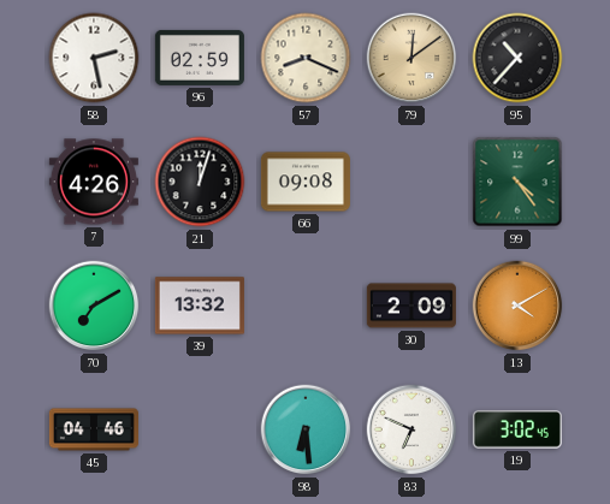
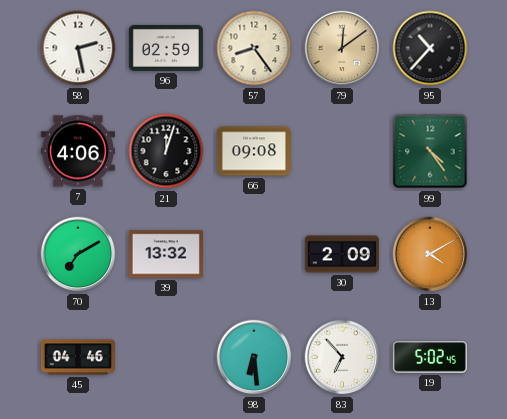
57: 8:19 -> 8:24
7: 4:26 -> 4:06
83: 6:49 -> 6:53
19: 3:02 -> 5:02
